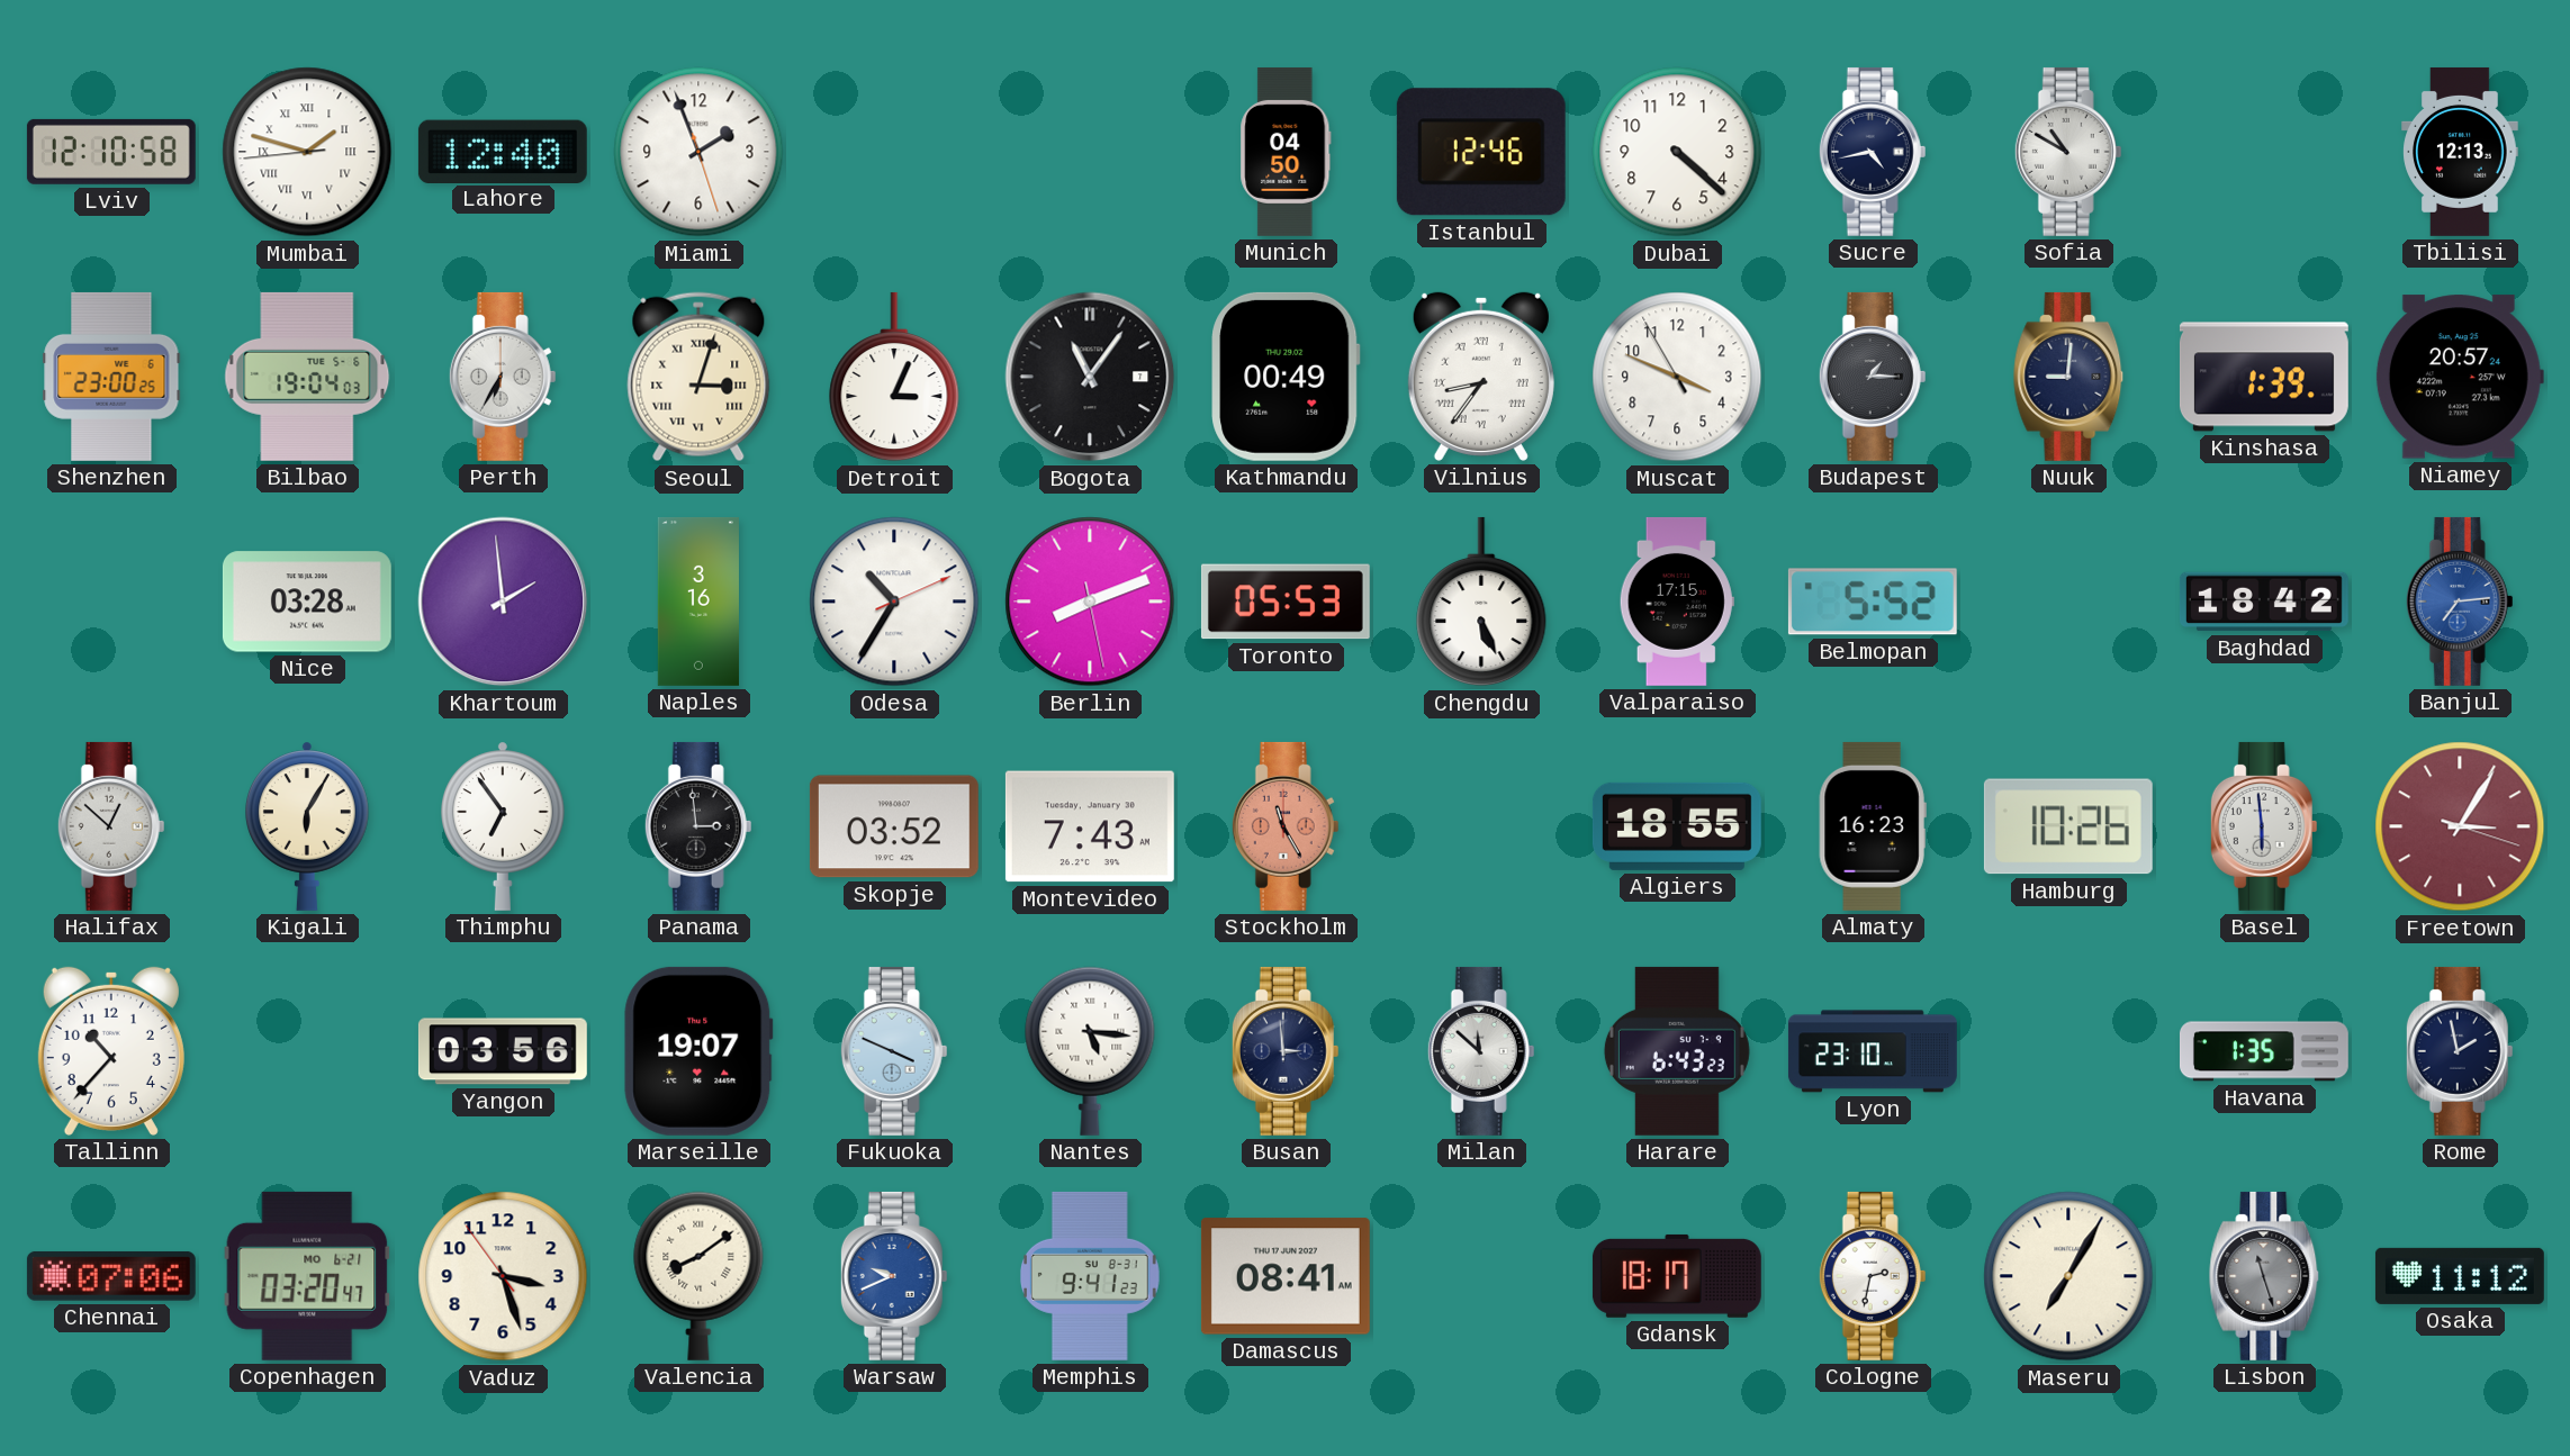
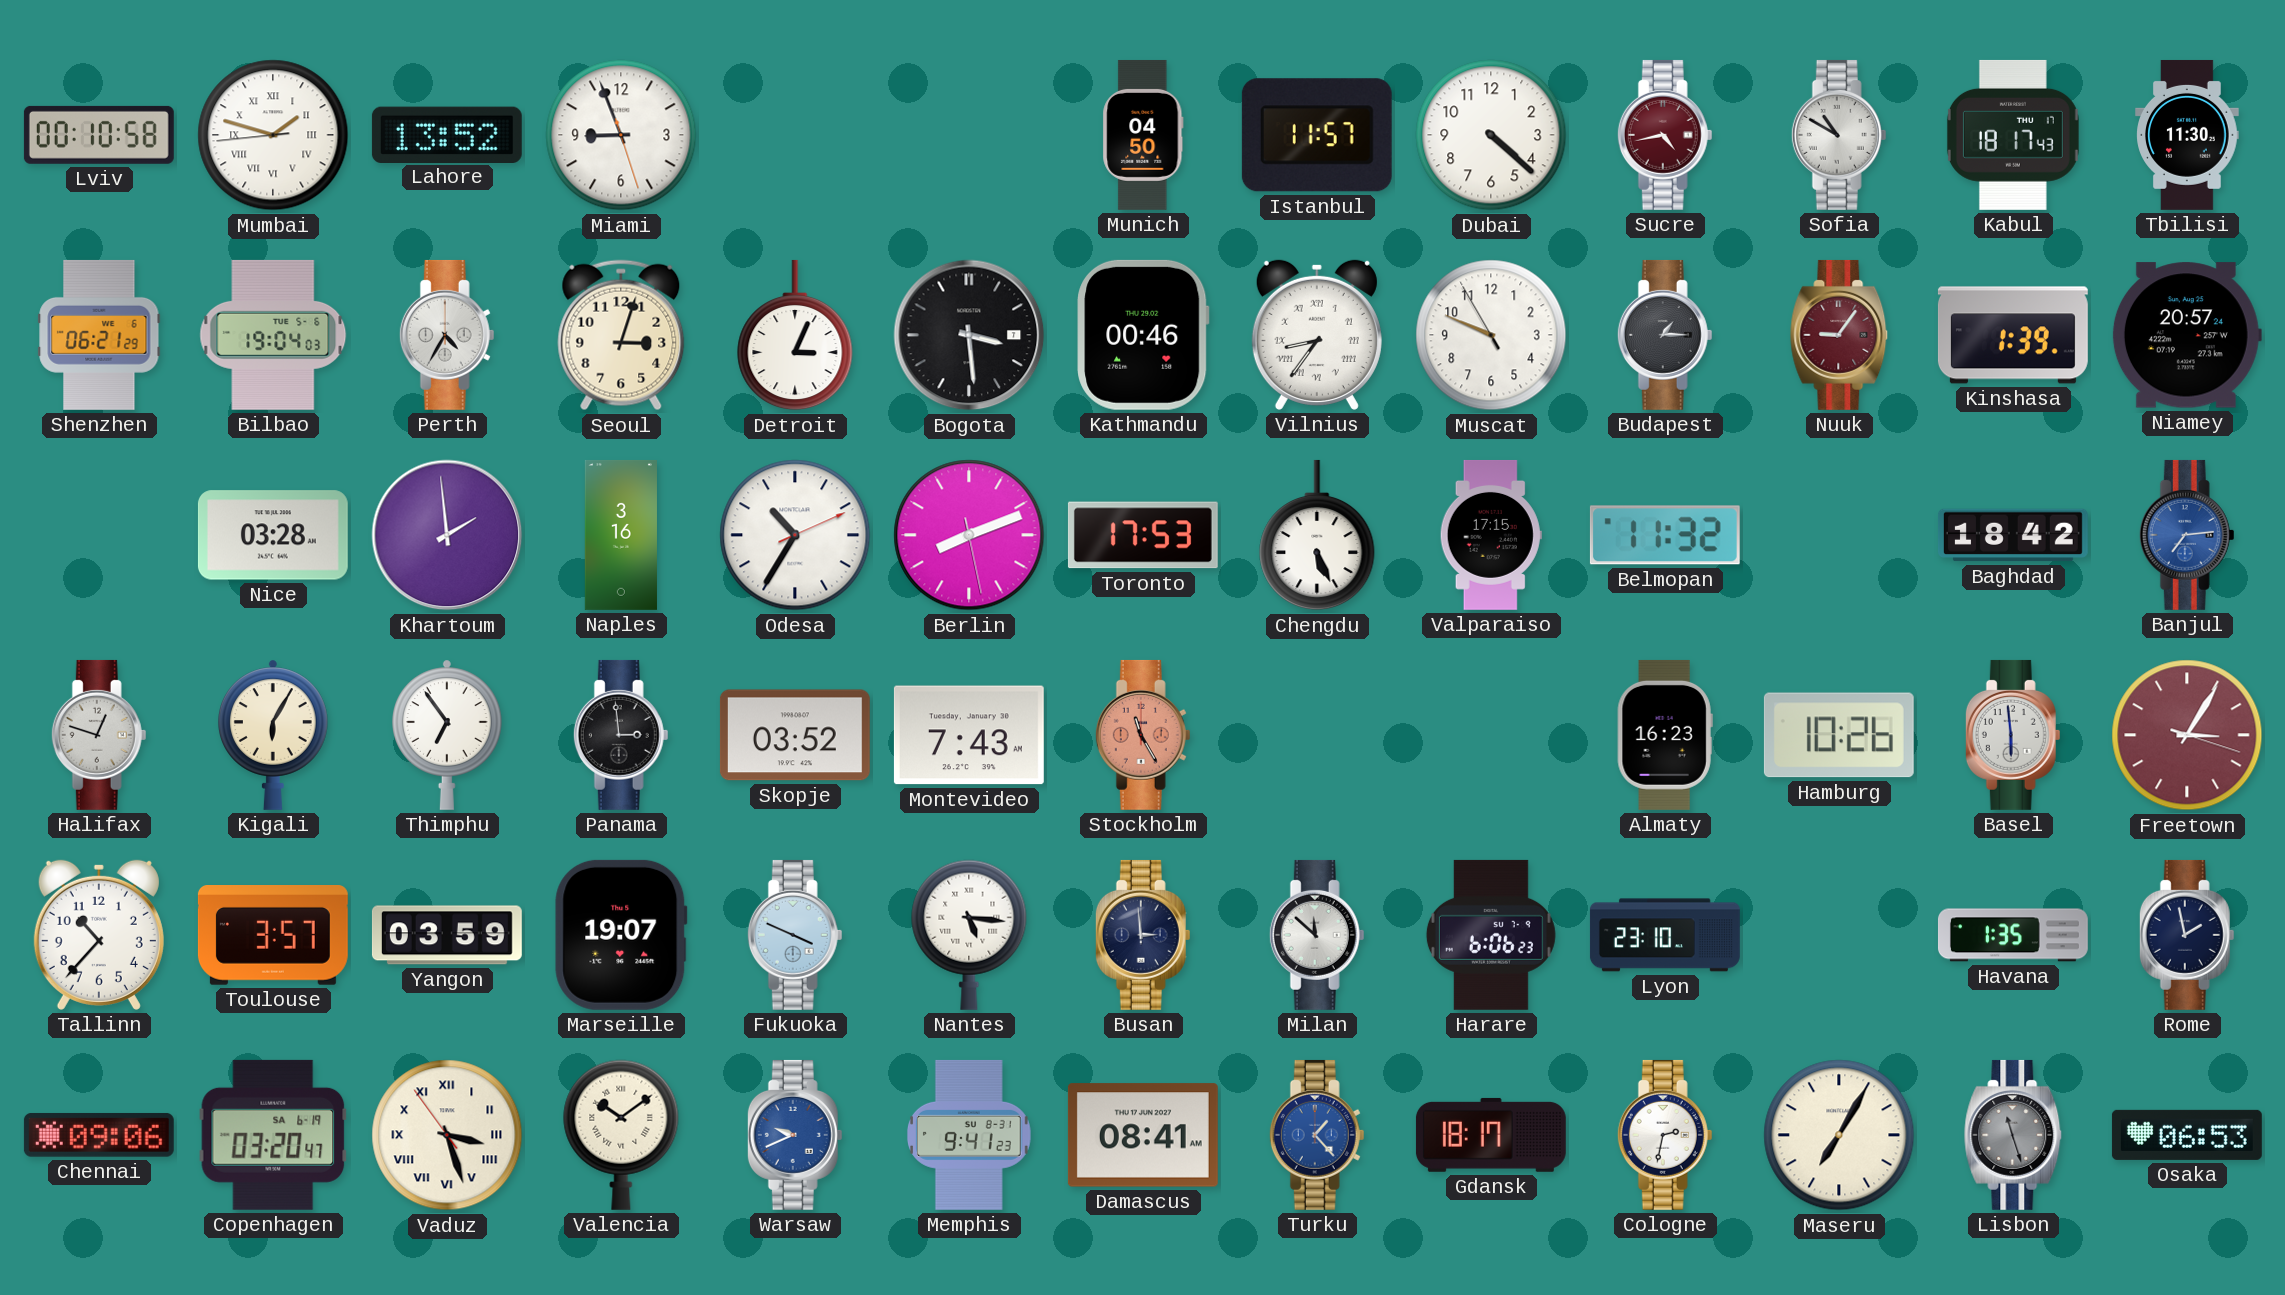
Lviv: 12:10 -> 00:10
Lahore: 12:40 -> 13:52
Miami: 1:56 -> 8:56
Istanbul: 12:46 -> 11:57
Sucre dial: navy -> burgundy
Kabul: none -> 18:17
Tbilisi: 12:13 -> 11:30
Shenzhen: 23:00 -> 06:21
Perth: 6:35 -> 4:35
Seoul numerals: Roman -> Arabic
Bogota: 11:06 -> 3:29
Kathmandu: 00:49 -> 00:46
Muscat: 3:48 -> 9:48
Nuuk: 9:01 -> 9:06
Nuuk dial: navy -> burgundy
Toronto: 05:53 -> 17:53
Belmopan: 5:52 -> 11:32
Halifax: 12:52 -> 12:48
Algiers: 18:55 -> none
Toulouse: none -> 3:57
Yangon: 03:56 -> 03:59
Harare: 6:43 -> 6:06
Chennai: 07:06 -> 09:06
Copenhagen date: MO 6-21 -> SA 6-19
Vaduz numerals: Arabic -> Roman
Valencia: 8:09 -> 10:09
Turku: none -> 1:23
Osaka: 11:12 -> 06:53
